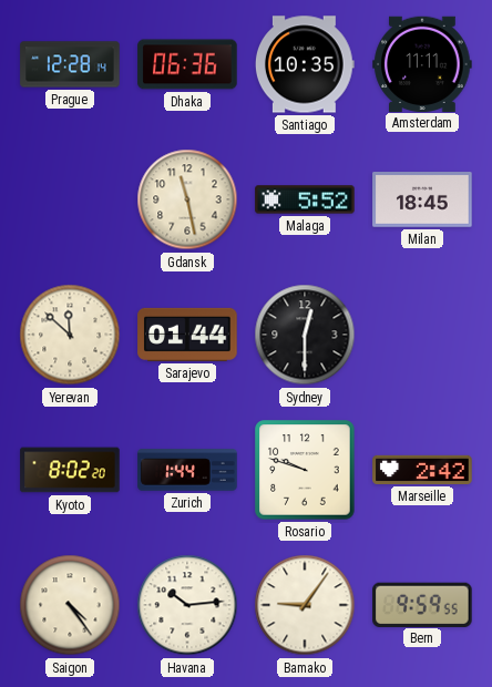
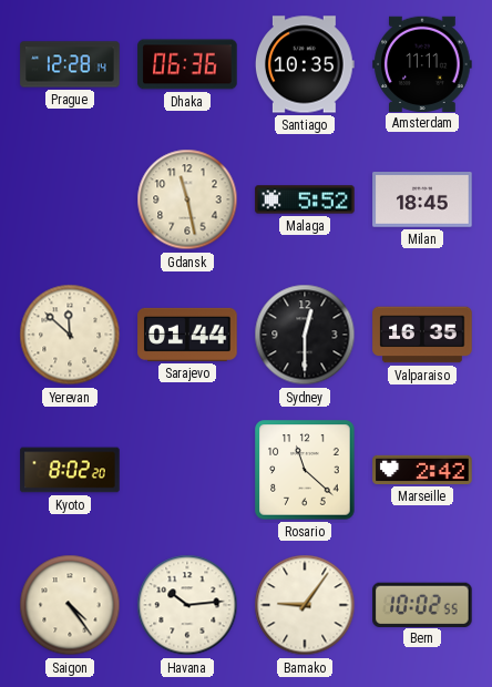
Valparaiso: none -> 16:35
Zurich: 1:44 -> none
Rosario: 9:48 -> 11:22
Bern: 9:59 -> 10:02
